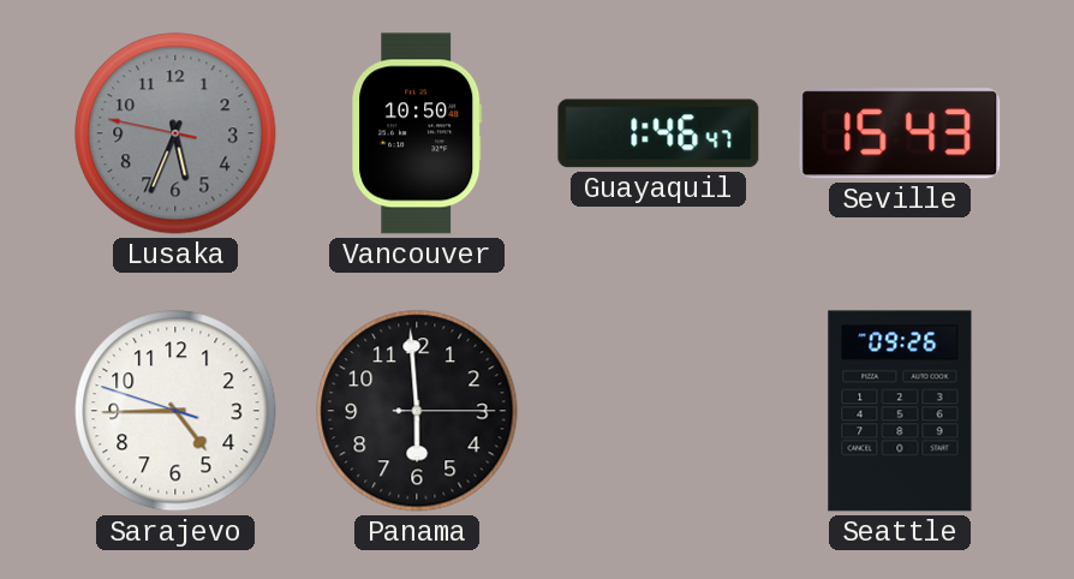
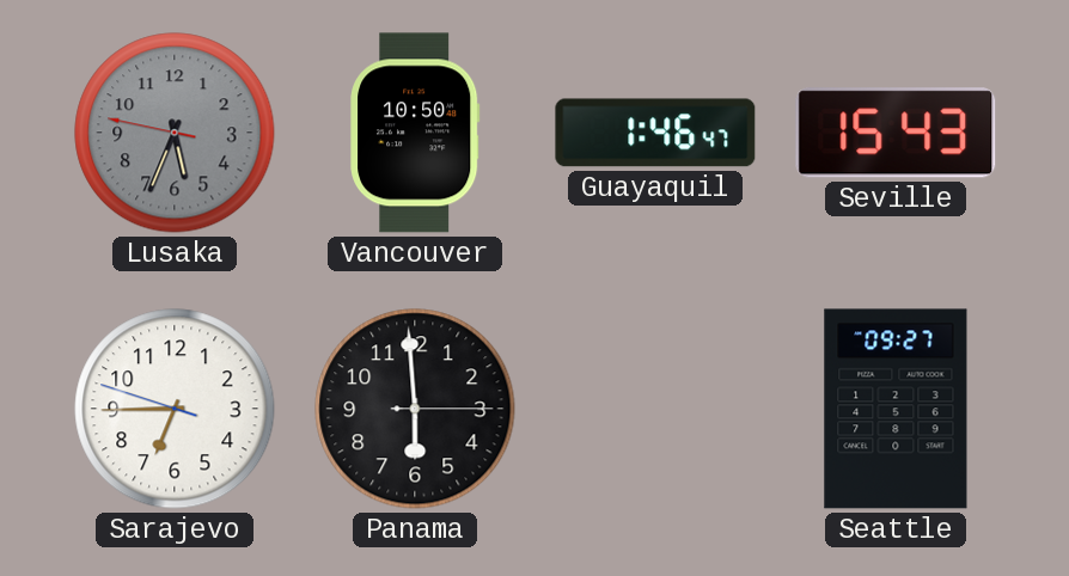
Sarajevo: 4:44 -> 6:44
Seattle: 09:26 -> 09:27
